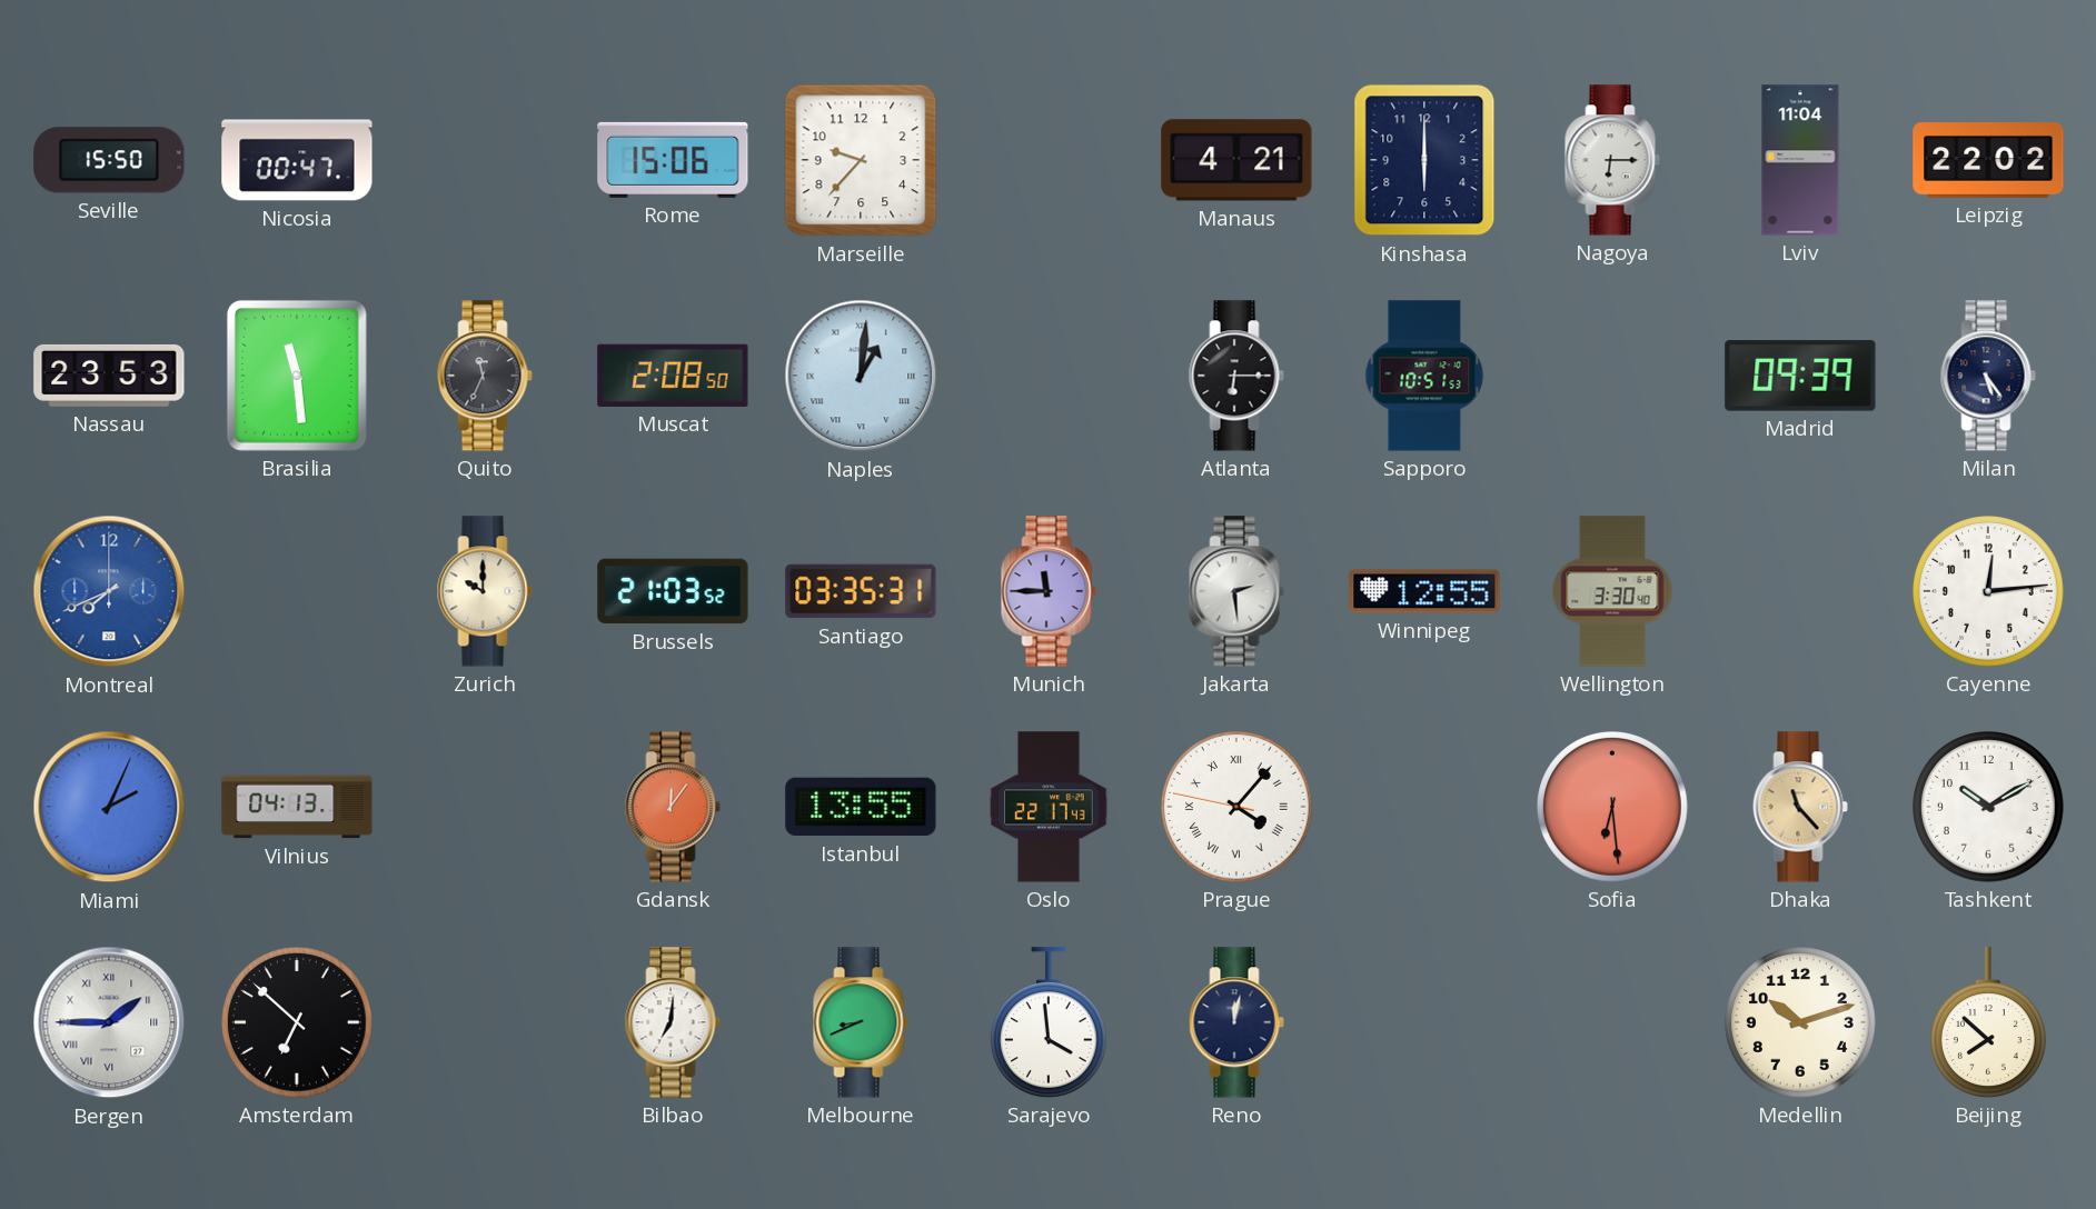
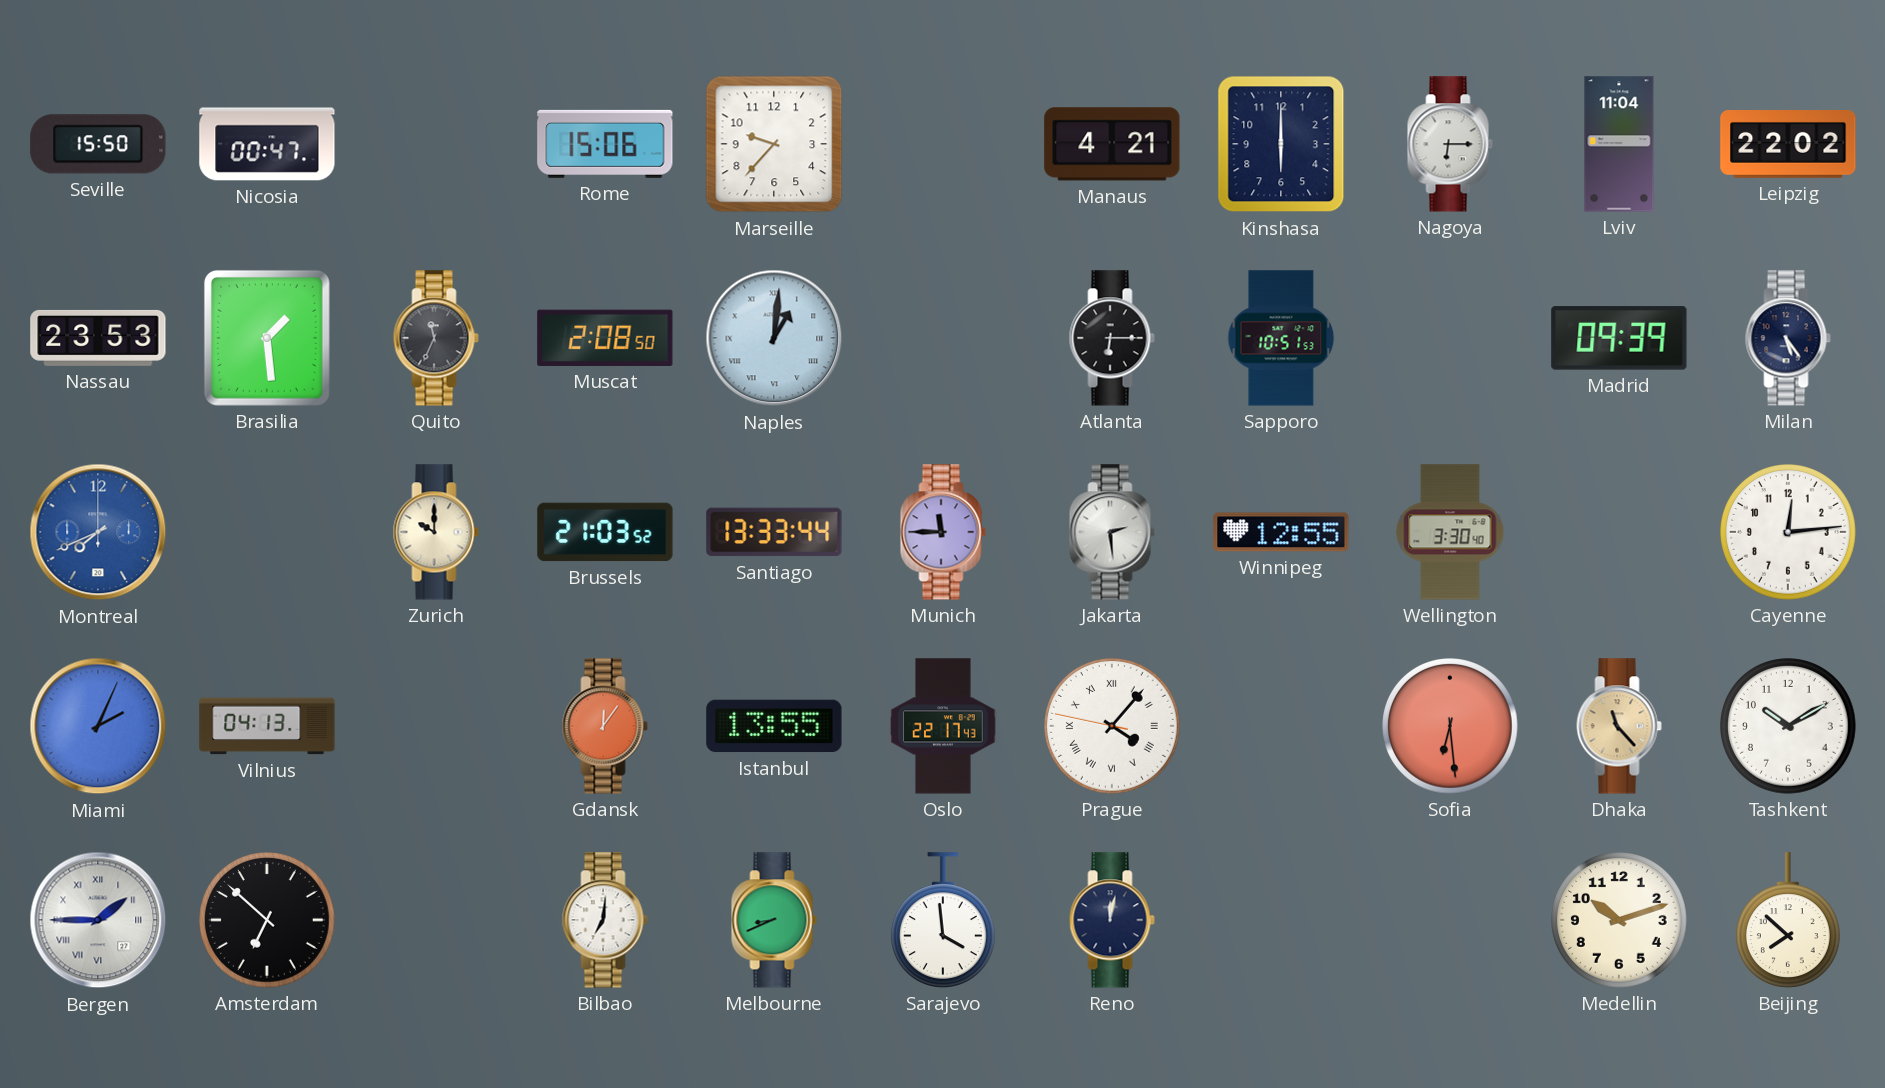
Brasilia: 11:29 -> 1:29
Santiago: 03:35 -> 13:33
